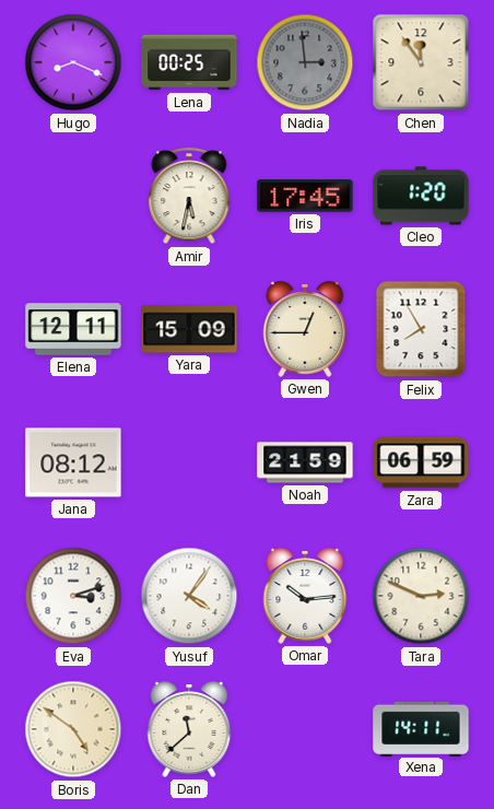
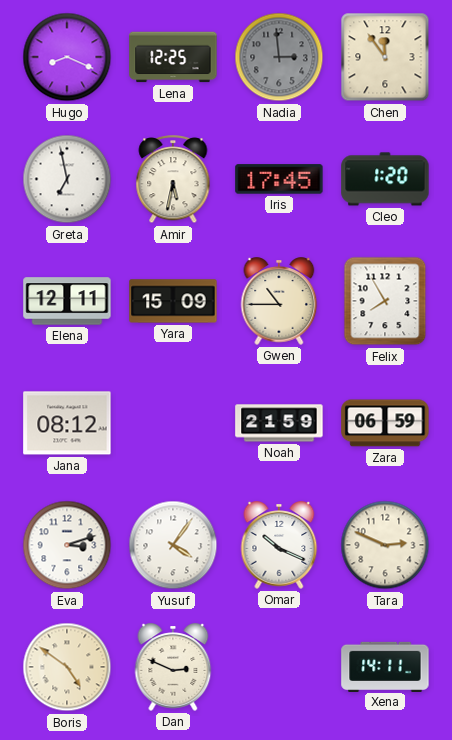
Lena: 00:25 -> 12:25
Greta: none -> 6:58
Gwen: 12:45 -> 10:45
Omar: 10:14 -> 10:19
Dan: 11:38 -> 2:49
